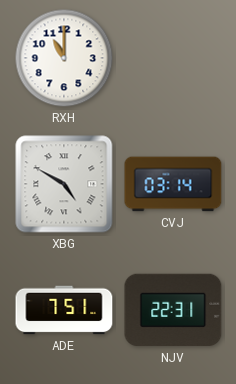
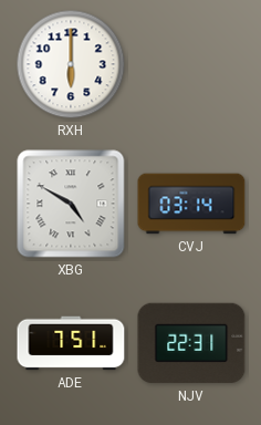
RXH: 11:00 -> 6:00
